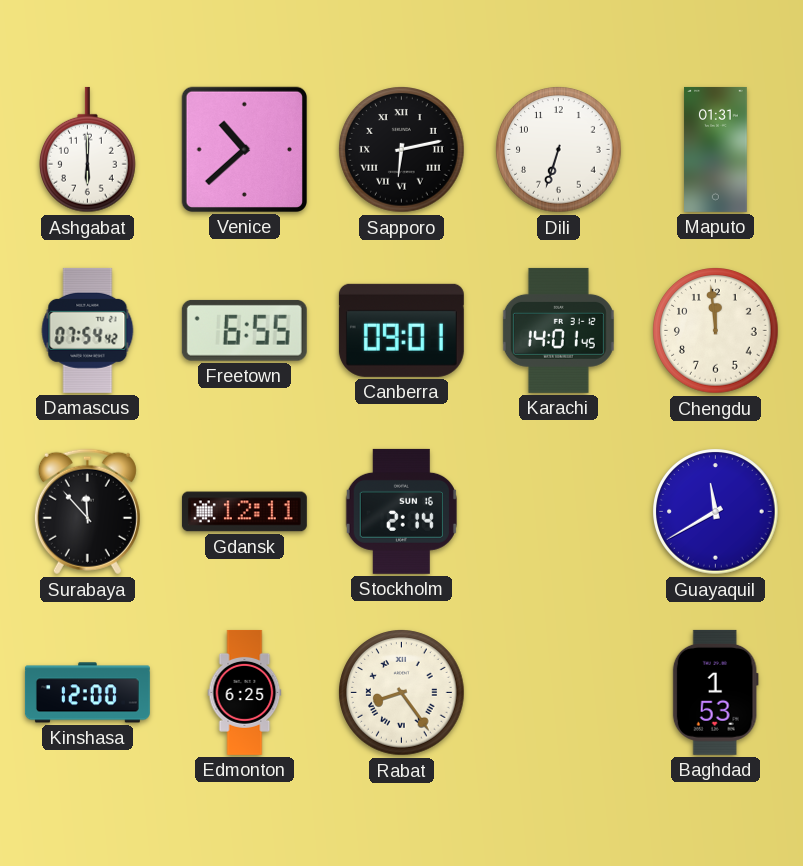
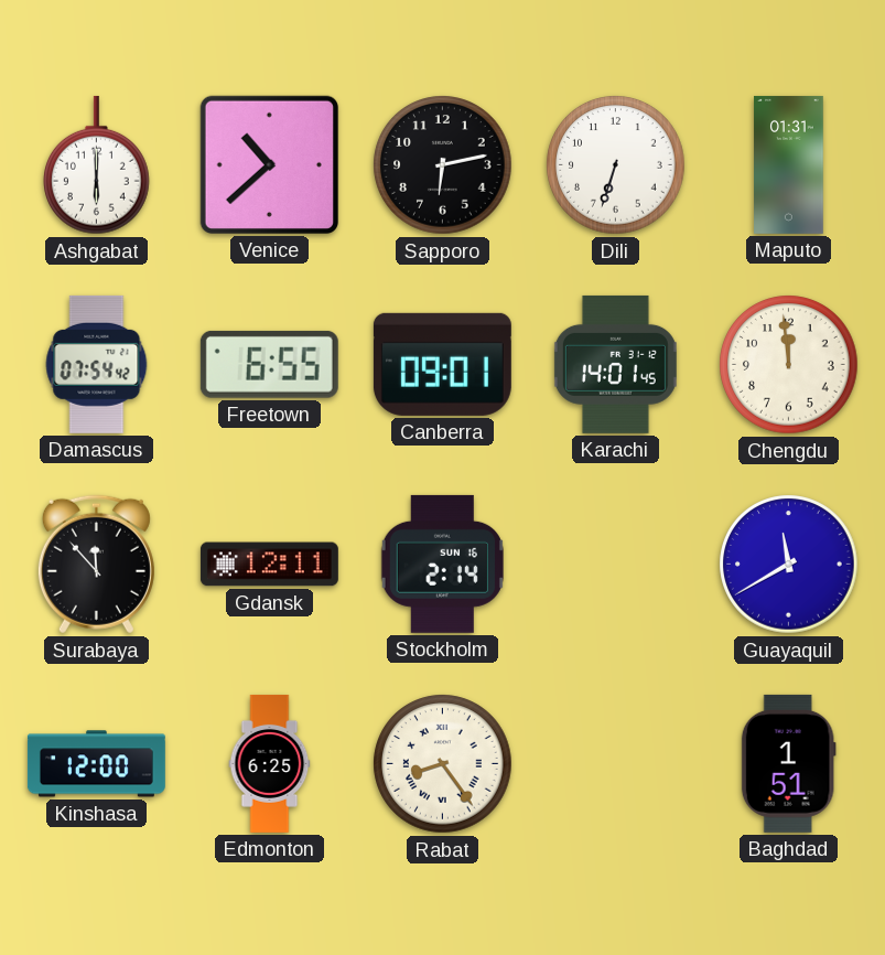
Sapporo numerals: Roman -> Arabic
Baghdad: 1:53 -> 1:51
